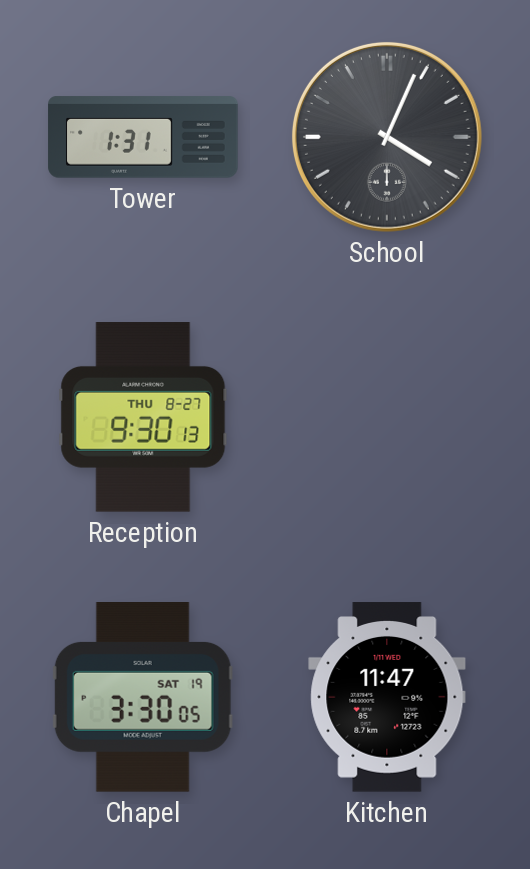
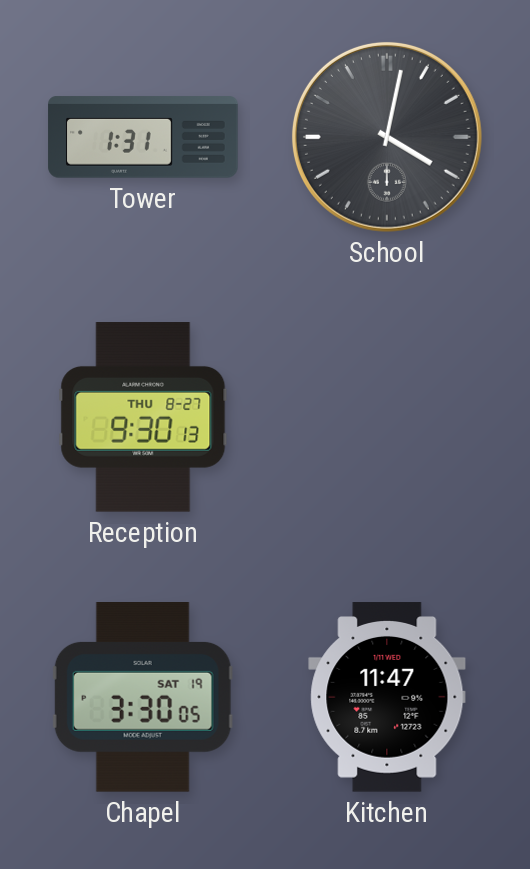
School: 4:04 -> 4:02
